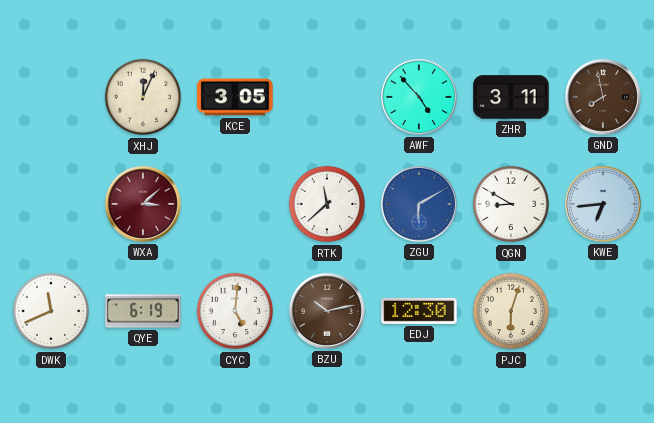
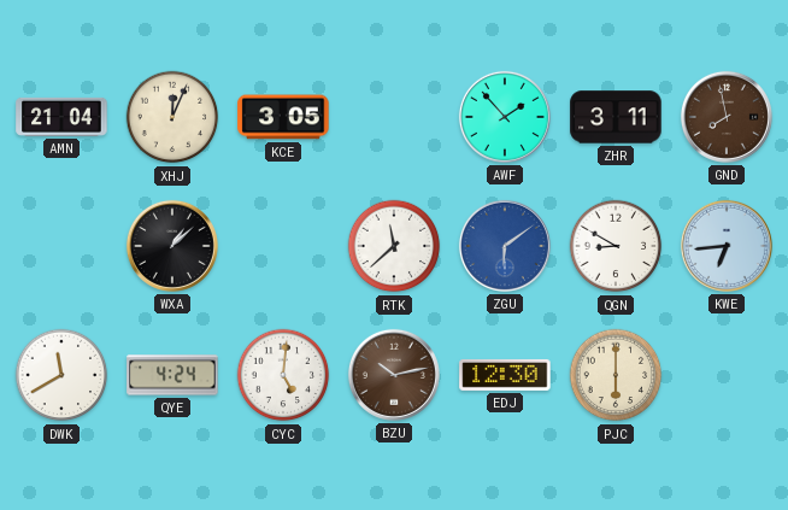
AMN: none -> 21:04
AWF: 4:53 -> 1:53
WXA: 3:08 -> 1:08
WXA dial: burgundy -> black
ZGU: 6:10 -> 6:09
DWK: 11:41 -> 11:40
QYE: 6:19 -> 4:24
PJC: 6:03 -> 6:00
